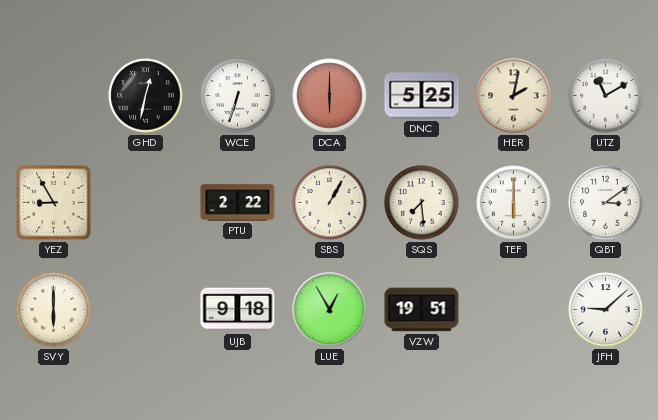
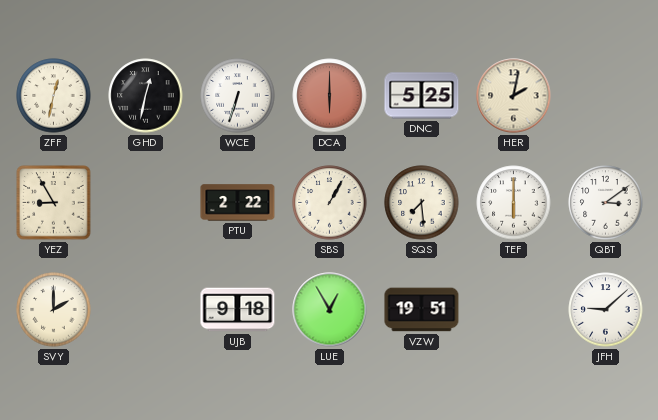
ZFF: none -> 12:32
UTZ: 11:10 -> none
SVY: 6:00 -> 2:00
